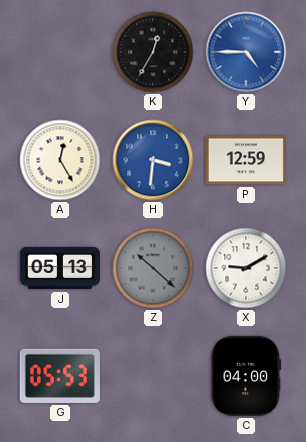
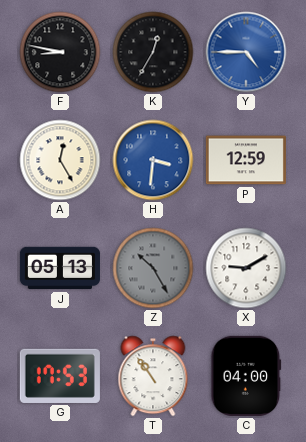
F: none -> 8:47
Z: 10:22 -> 10:25
G: 05:53 -> 17:53
T: none -> 10:54
